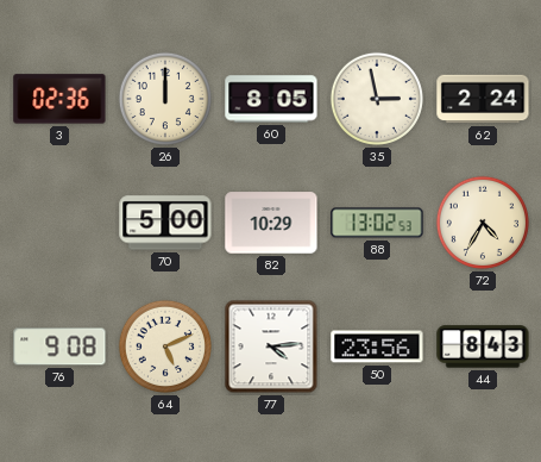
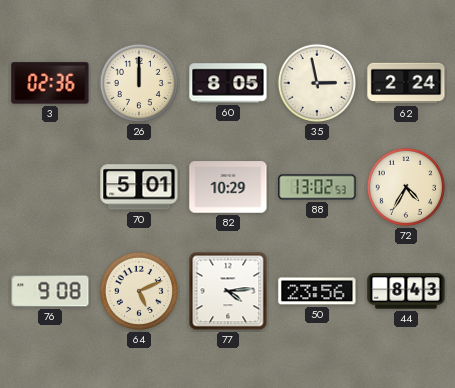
70: 5:00 -> 5:01
